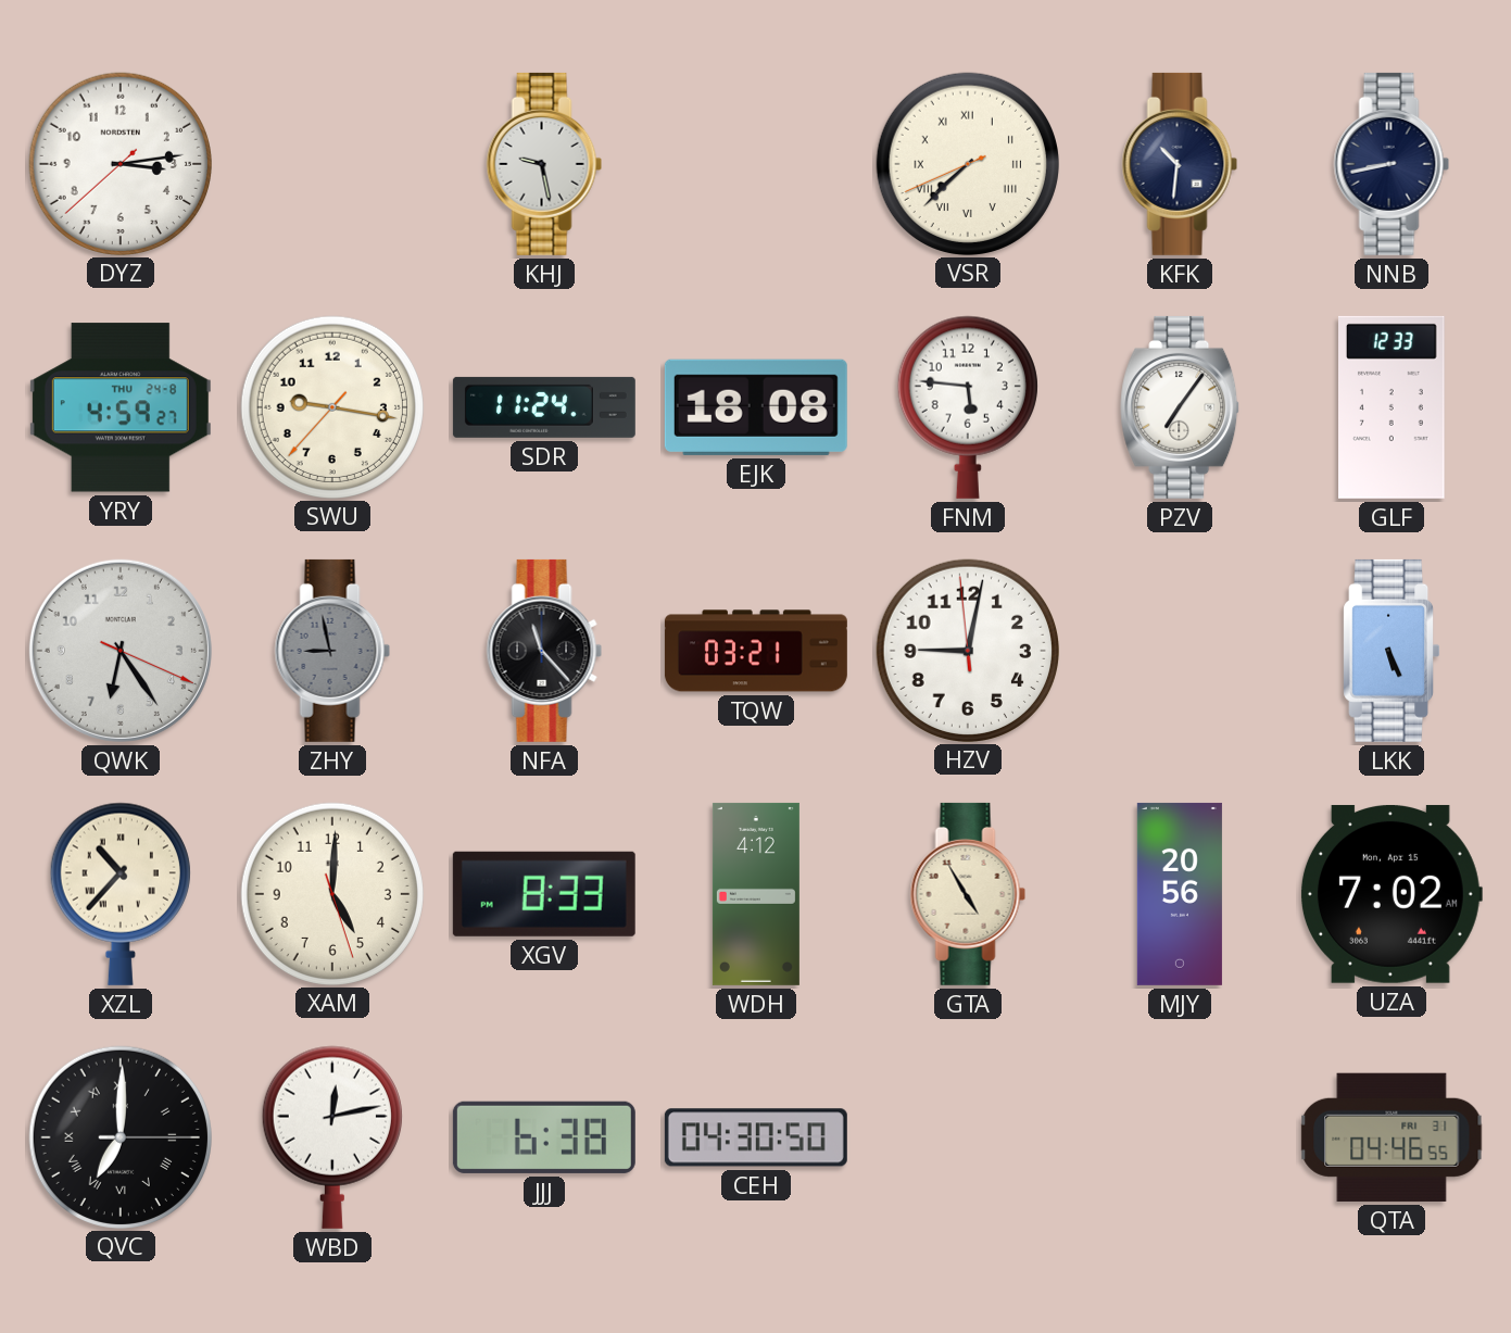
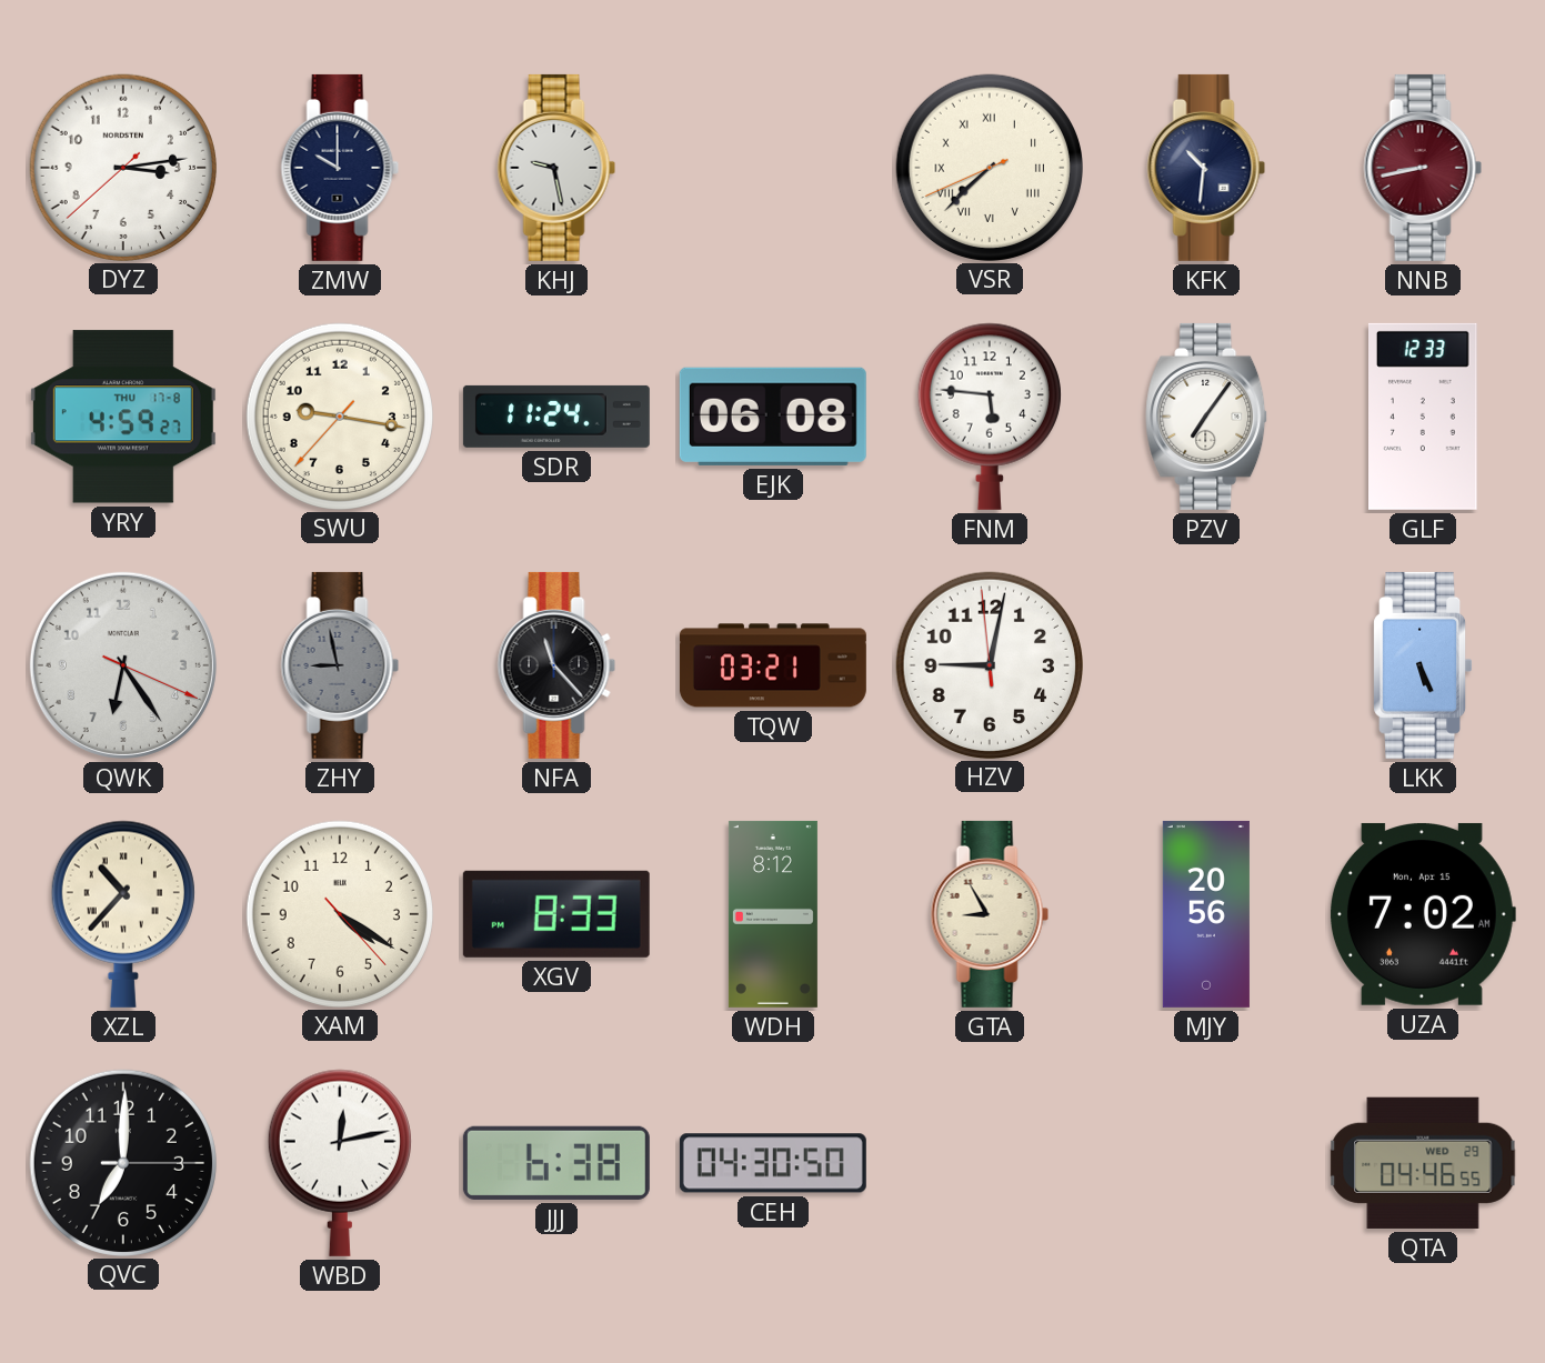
ZMW: none -> 10:00
NNB dial: navy -> burgundy
YRY date: THU 24-8 -> THU 17-8
EJK: 18:08 -> 06:08
XAM: 5:00 -> 4:20
WDH: 4:12 -> 8:12
GTA: 4:55 -> 8:55
QVC numerals: Roman -> Arabic
QTA date: FRI 31 -> WED 29
